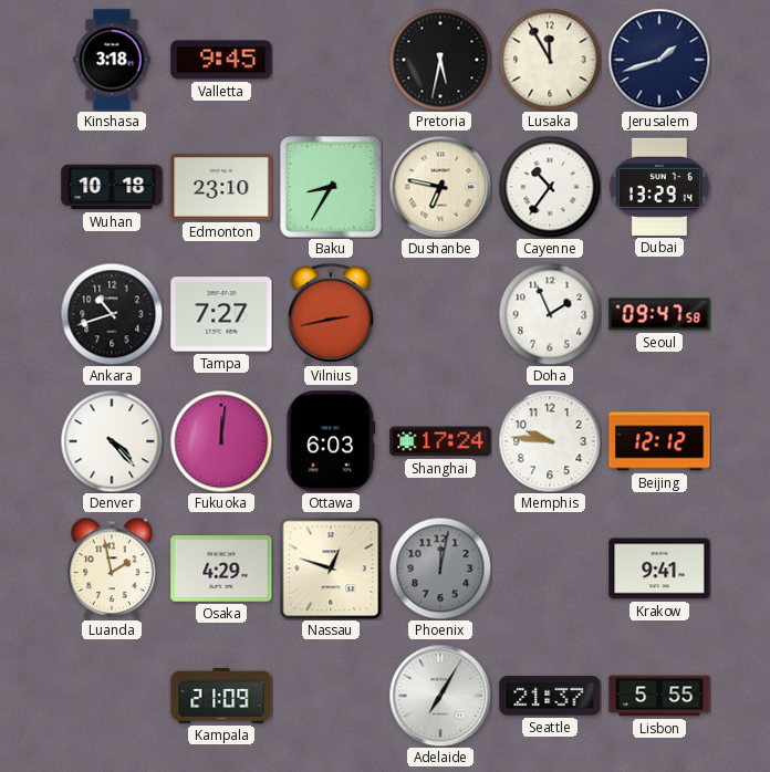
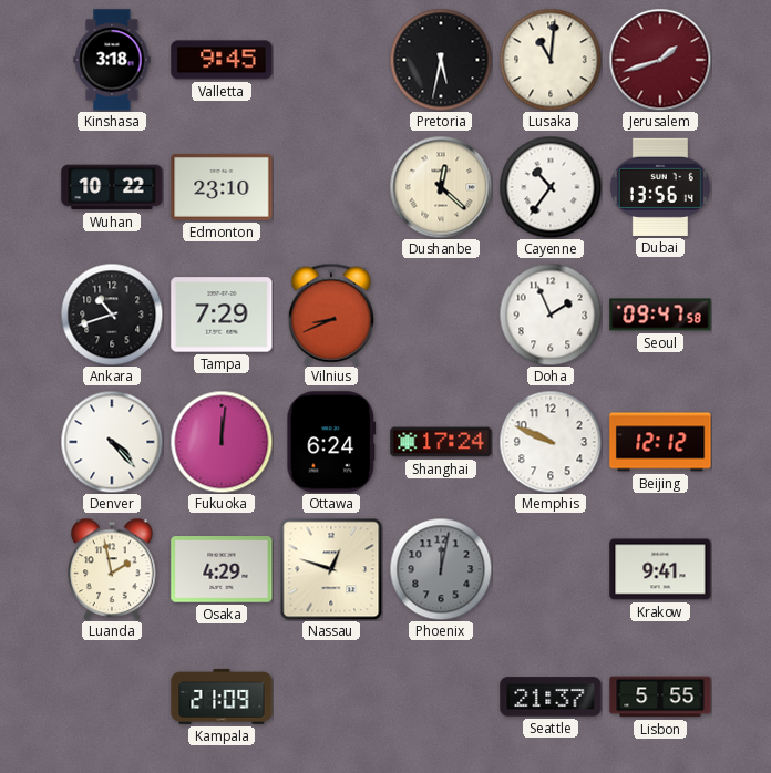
Lusaka: 11:55 -> 11:01
Jerusalem dial: navy -> burgundy
Wuhan: 10:18 -> 10:22
Baku: 8:35 -> none
Dushanbe: 6:47 -> 12:22
Dubai: 13:29 -> 13:56
Tampa: 7:27 -> 7:29
Vilnius: 2:43 -> 8:41
Ottawa: 6:03 -> 6:24
Memphis: 9:46 -> 9:49
Adelaide: 7:05 -> none
